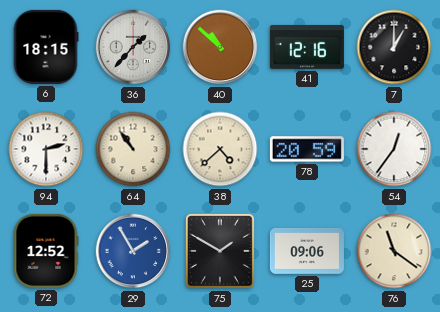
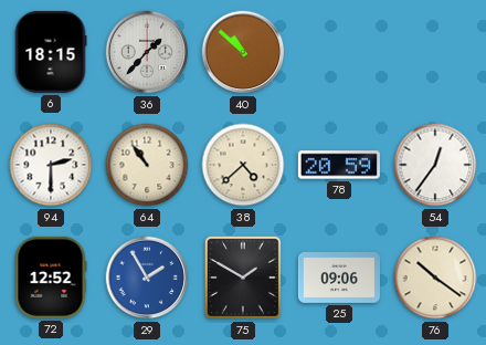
41: 12:16 -> none
7: 1:00 -> none
76: 11:21 -> 10:21
